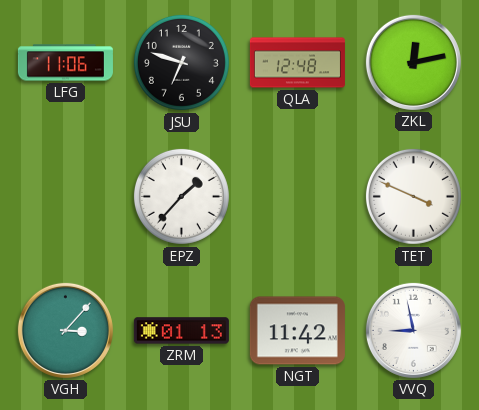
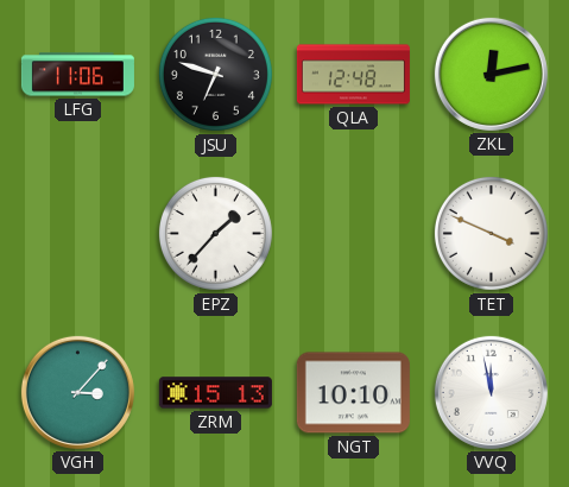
ZRM: 01:13 -> 15:13
NGT: 11:42 -> 10:10
VVQ: 8:58 -> 11:58
